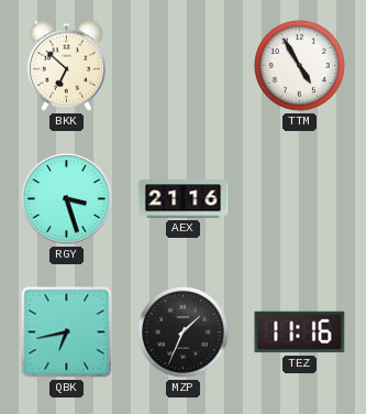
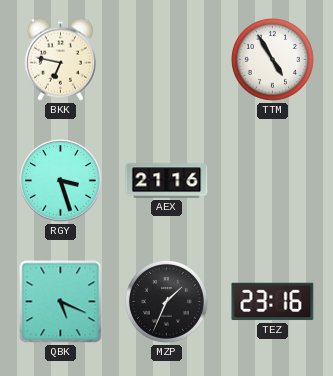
BKK: 6:52 -> 6:47
QBK: 6:43 -> 5:19
TEZ: 11:16 -> 23:16
